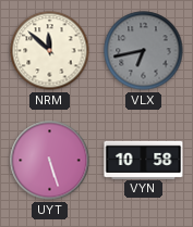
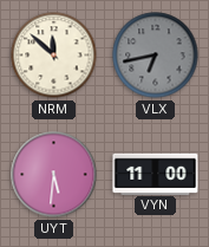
UYT: 5:27 -> 5:31
VYN: 10:58 -> 11:00
